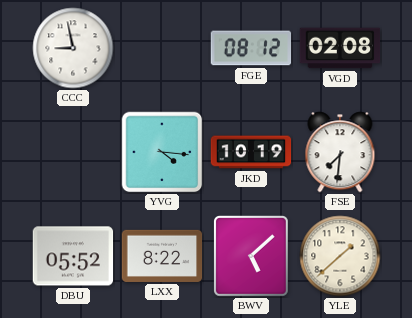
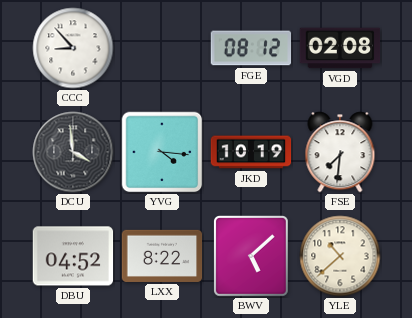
CCC: 8:58 -> 8:53
DCU: none -> 3:59
DBU: 05:52 -> 04:52
YLE: 1:38 -> 10:38
